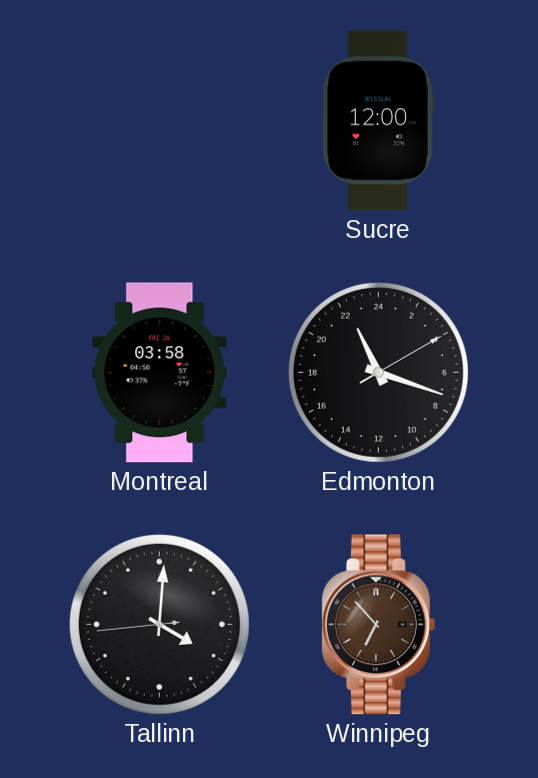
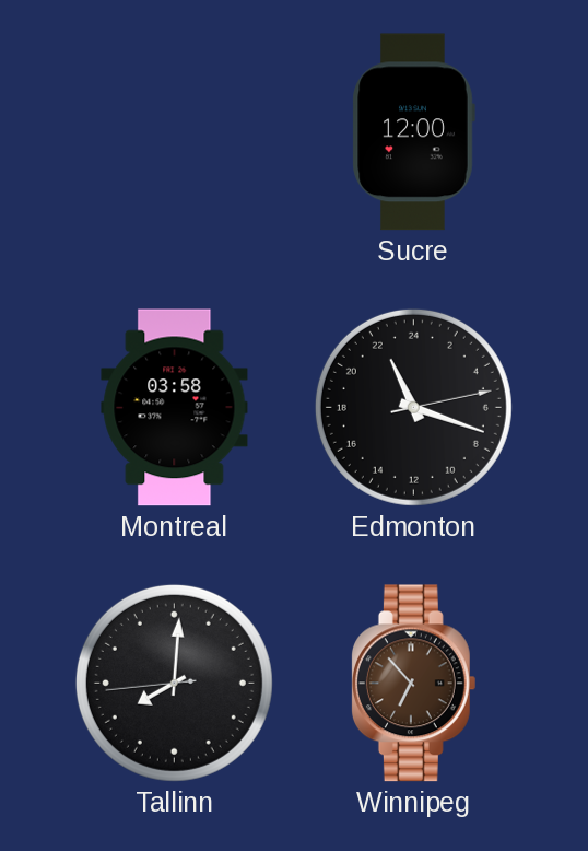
Edmonton: 22:18:10 -> 22:18:13
Tallinn: 4:00 -> 8:00
